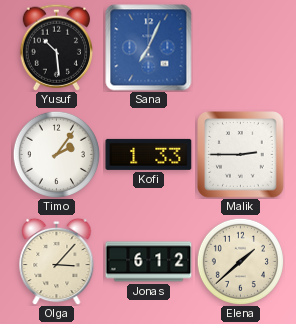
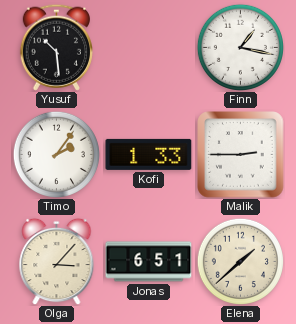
Sana: 7:04 -> none
Finn: none -> 1:17
Jonas: 6:12 -> 6:51
